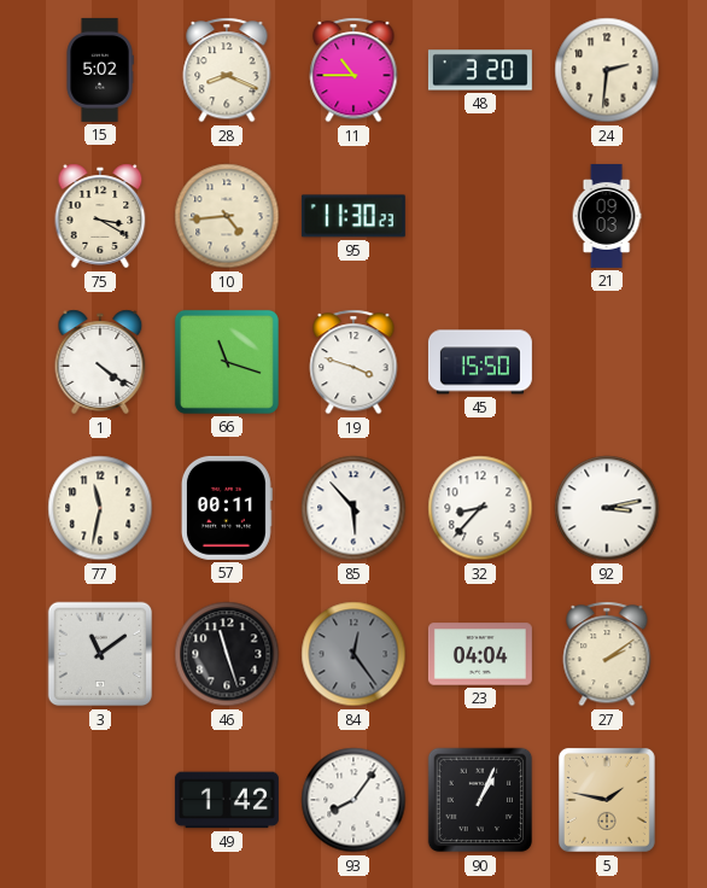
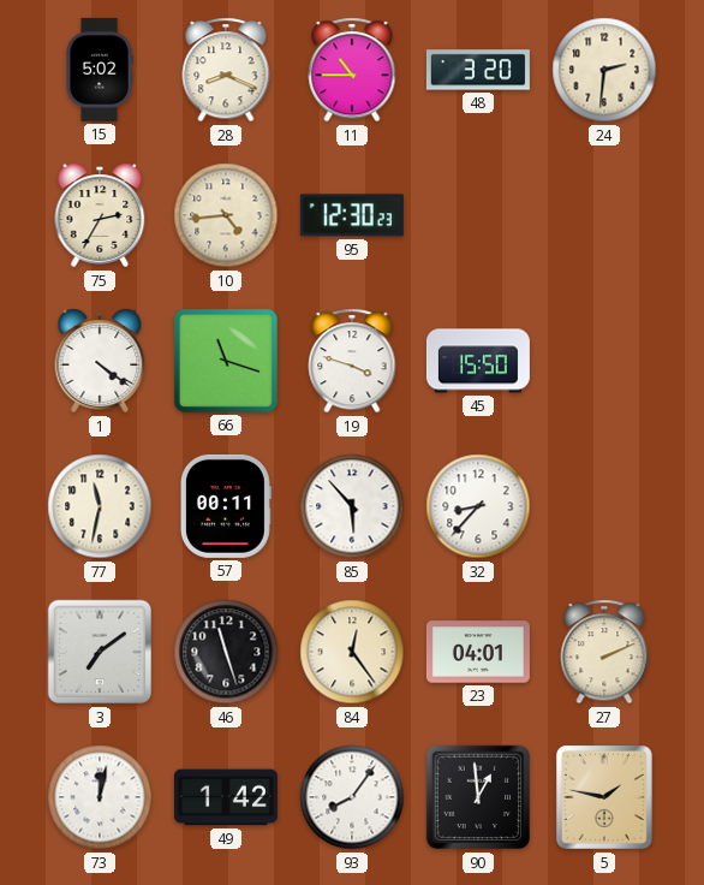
75: 3:20 -> 2:35
95: 11:30 -> 12:30
21: 09:03 -> none
92: 3:13 -> none
3: 11:09 -> 7:09
84 dial: grey -> cream
23: 04:04 -> 04:01
27: 2:09 -> 2:11
73: none -> 12:02
90: 1:04 -> 12:59
